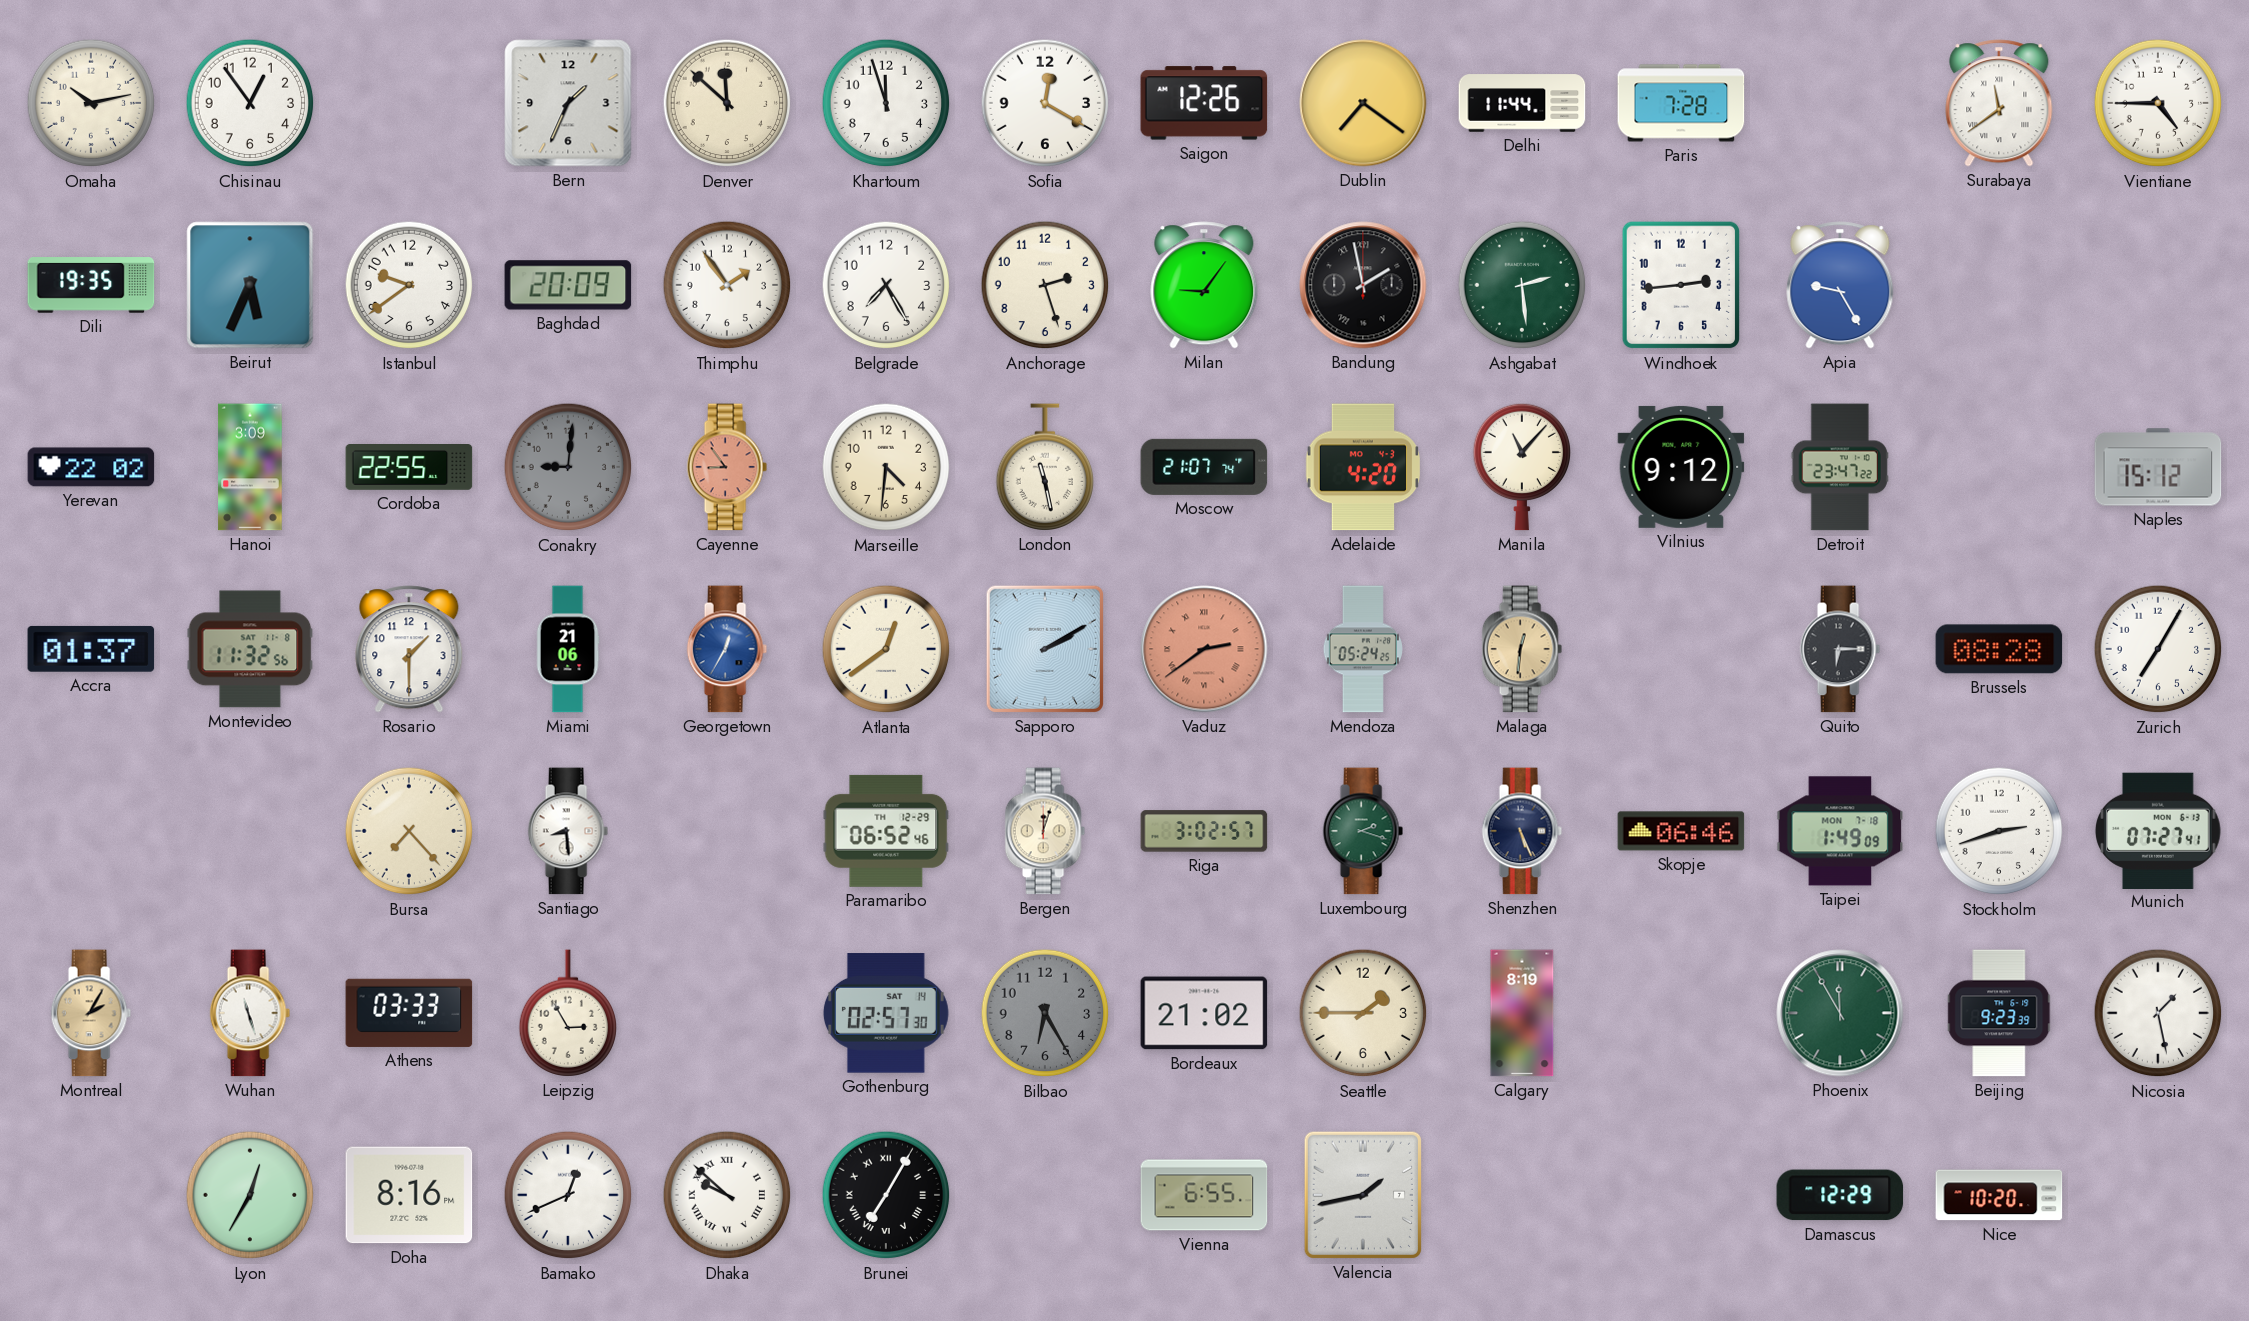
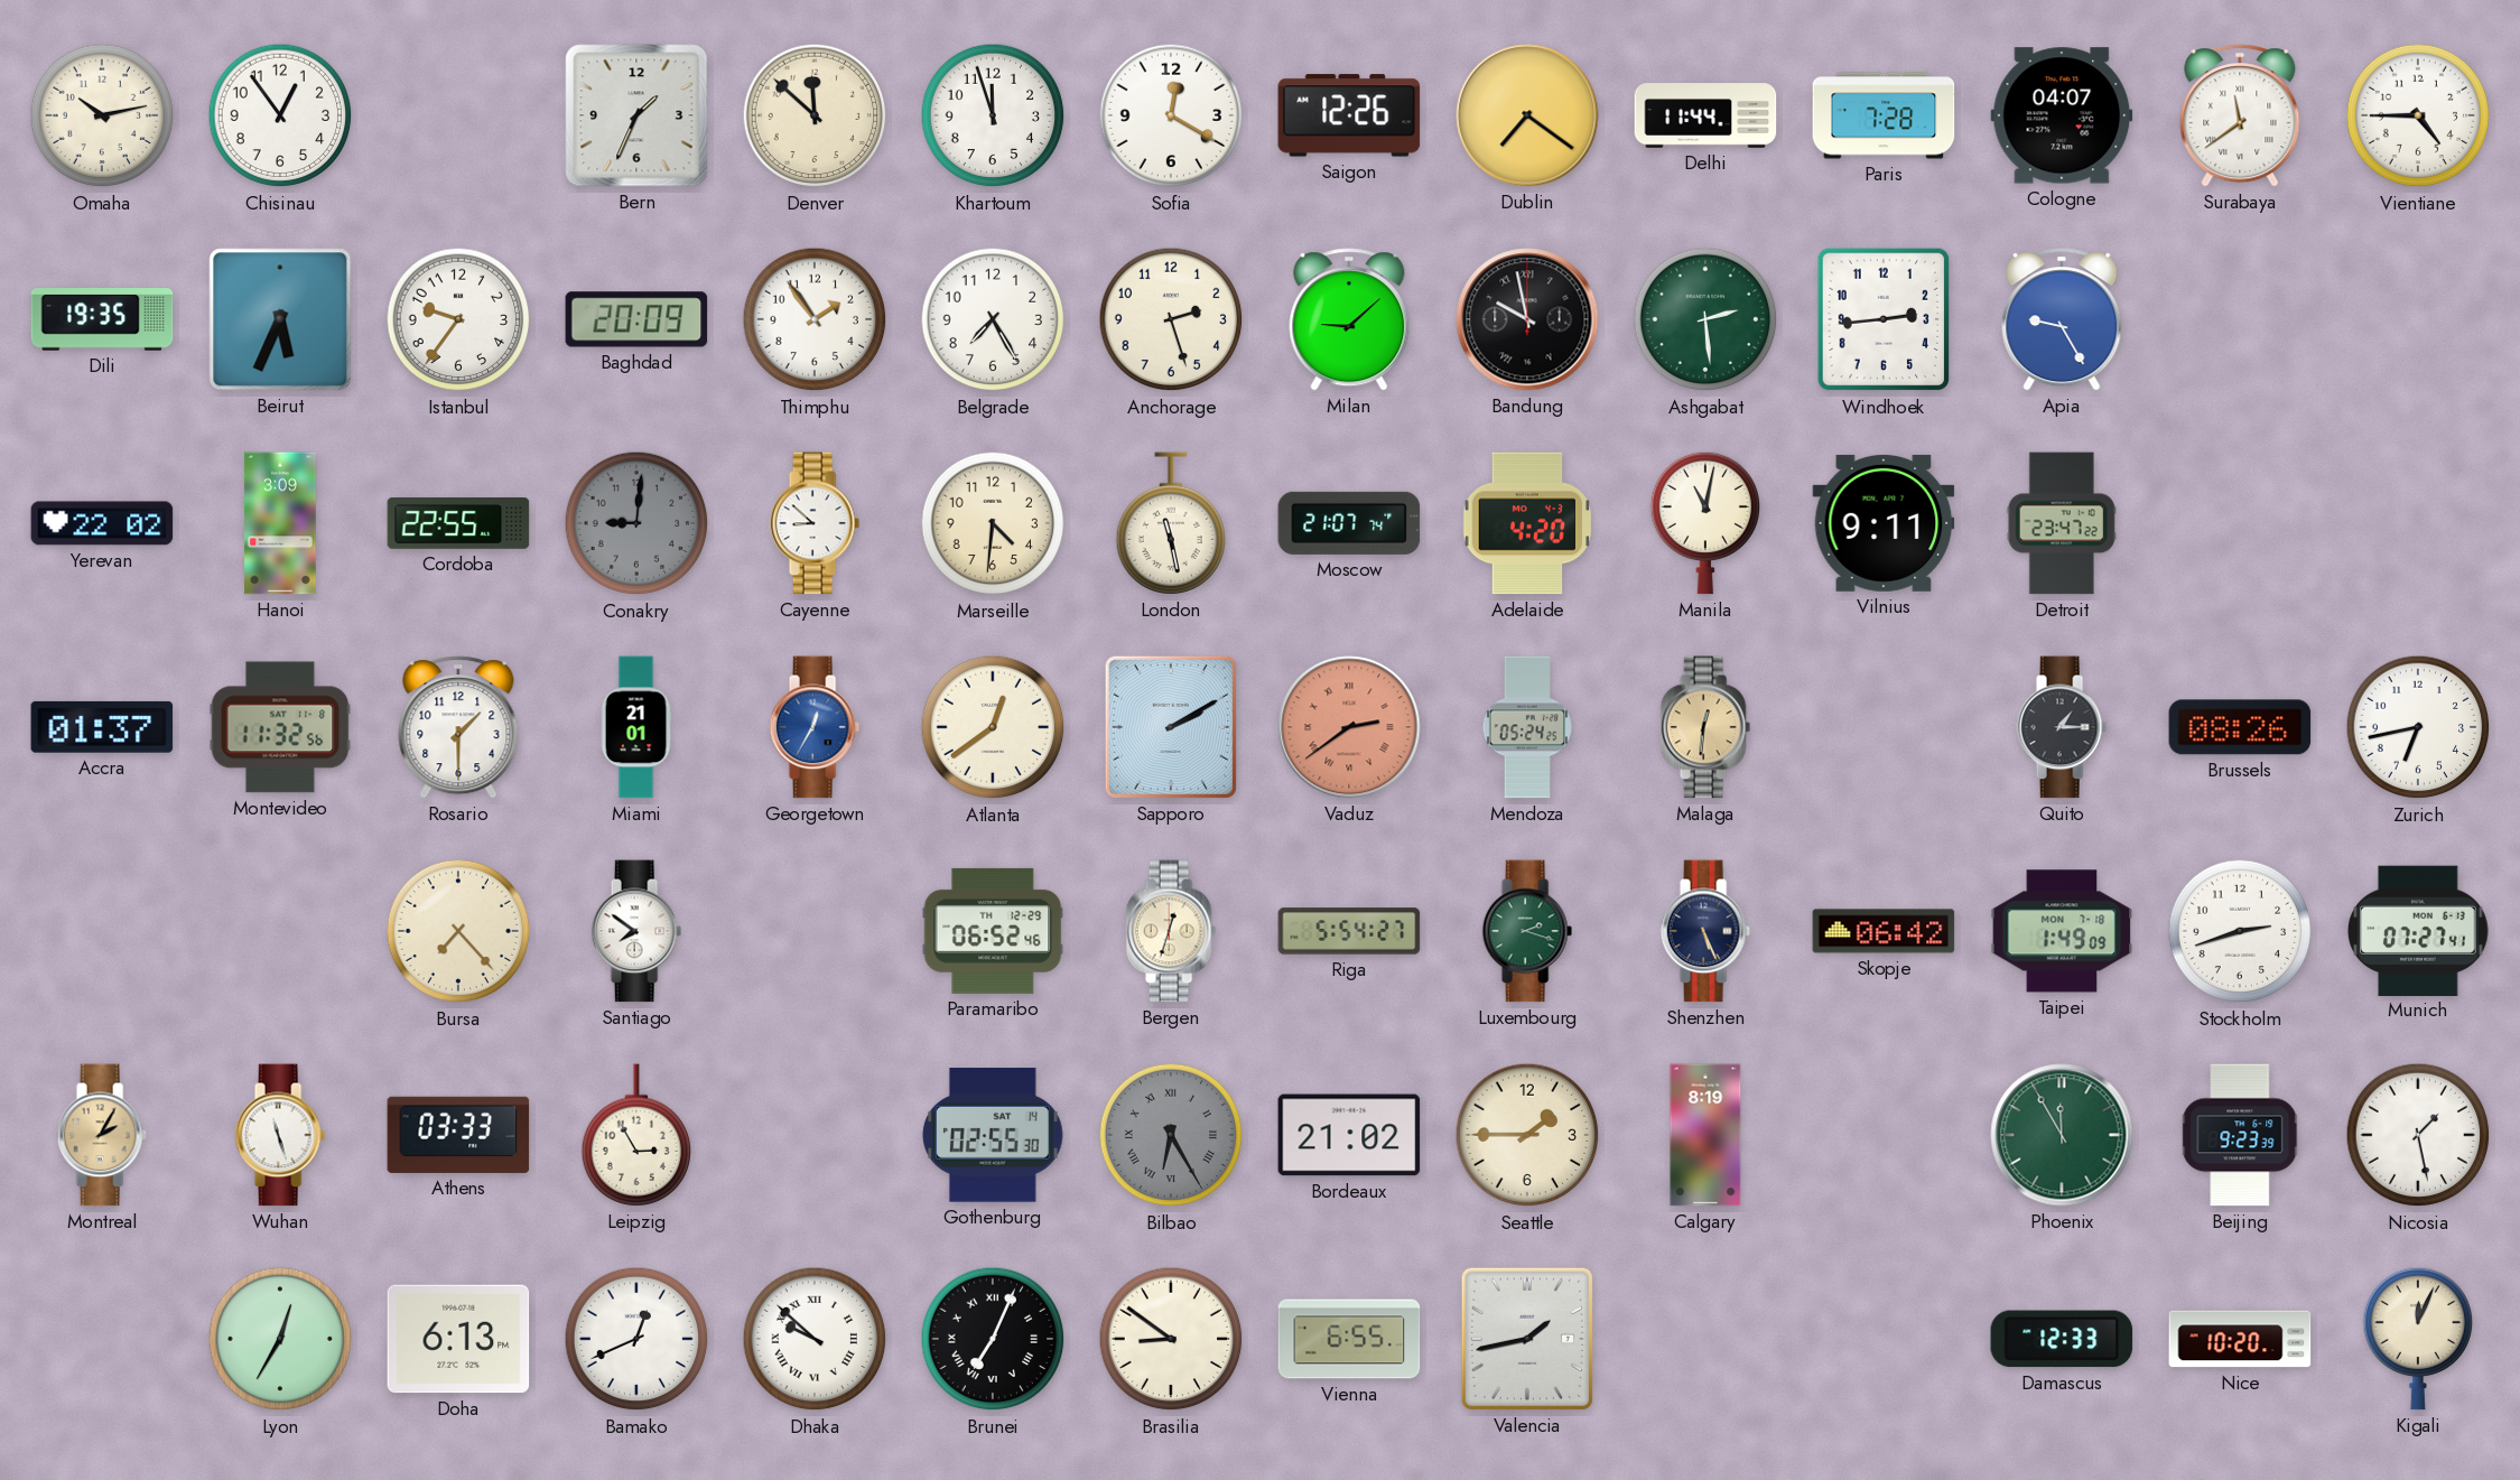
Cologne: none -> 04:07
Istanbul: 9:39 -> 9:36
Milan: 9:06 -> 9:08
Bandung: 1:58 -> 9:58
Cayenne: 8:54 -> 8:52
Cayenne dial: salmon -> white
Manila: 11:07 -> 11:02
Vilnius: 9:12 -> 9:11
Naples: 15:12 -> none
Miami: 21:06 -> 21:01
Quito: 6:15 -> 1:15
Brussels: 08:28 -> 08:26
Zurich: 7:05 -> 6:43
Santiago: 8:29 -> 7:51
Bergen: 12:03 -> 12:33
Riga: 3:02 -> 5:54
Skopje: 06:46 -> 06:42
Gothenburg: 02:57 -> 02:55
Bilbao numerals: Arabic -> Roman
Doha: 8:16 -> 6:13
Brunei: 7:05 -> 7:04
Brasilia: none -> 8:51
Damascus: 12:29 -> 12:33
Kigali: none -> 12:04
